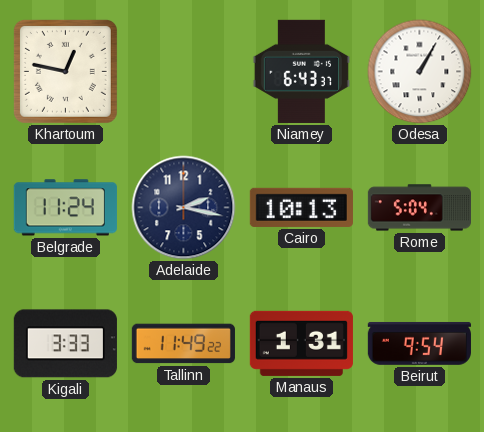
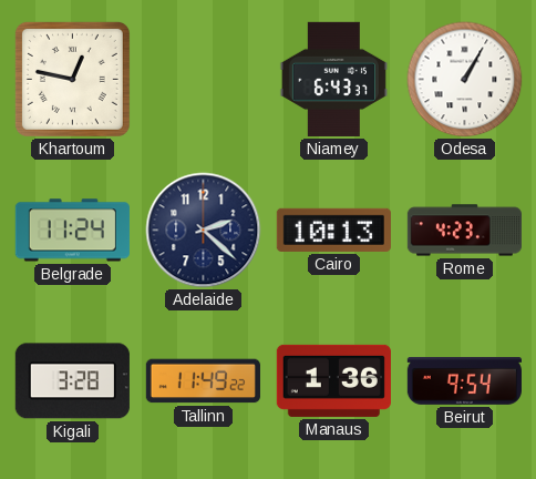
Adelaide: 2:17 -> 2:22
Rome: 5:04 -> 4:23
Kigali: 3:33 -> 3:28
Manaus: 1:31 -> 1:36
